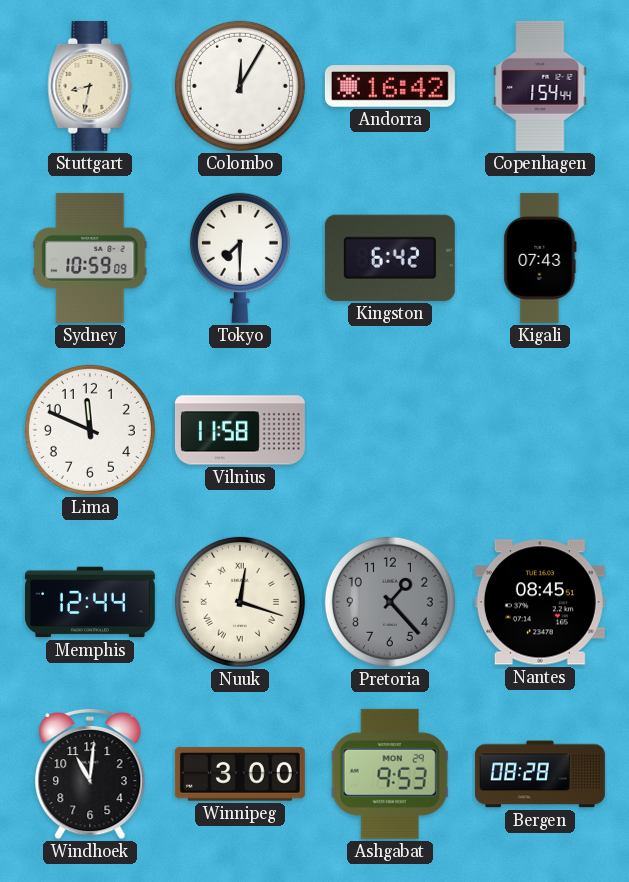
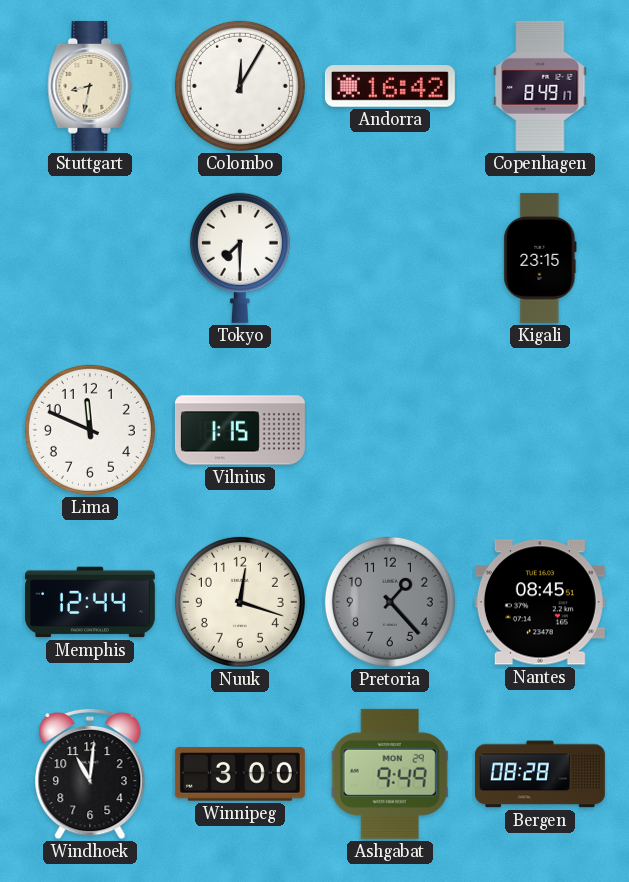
Copenhagen: 1:54 -> 8:49
Sydney: 10:59 -> none
Kingston: 6:42 -> none
Kigali: 07:43 -> 23:15
Vilnius: 11:58 -> 1:15
Nuuk numerals: Roman -> Arabic
Ashgabat: 9:53 -> 9:49
